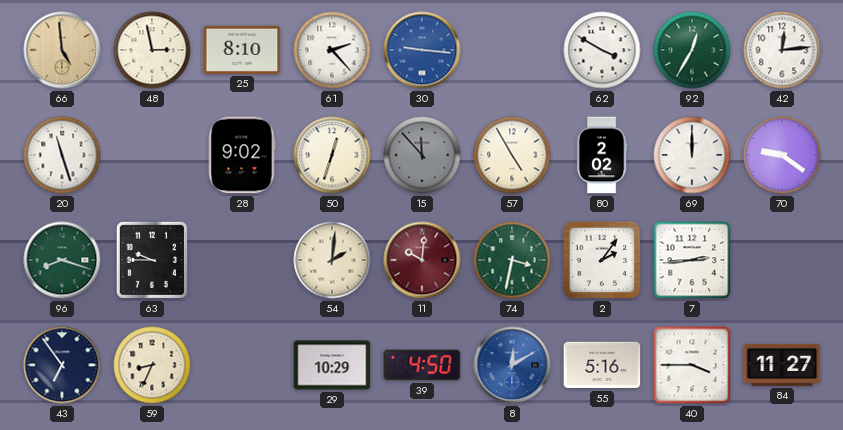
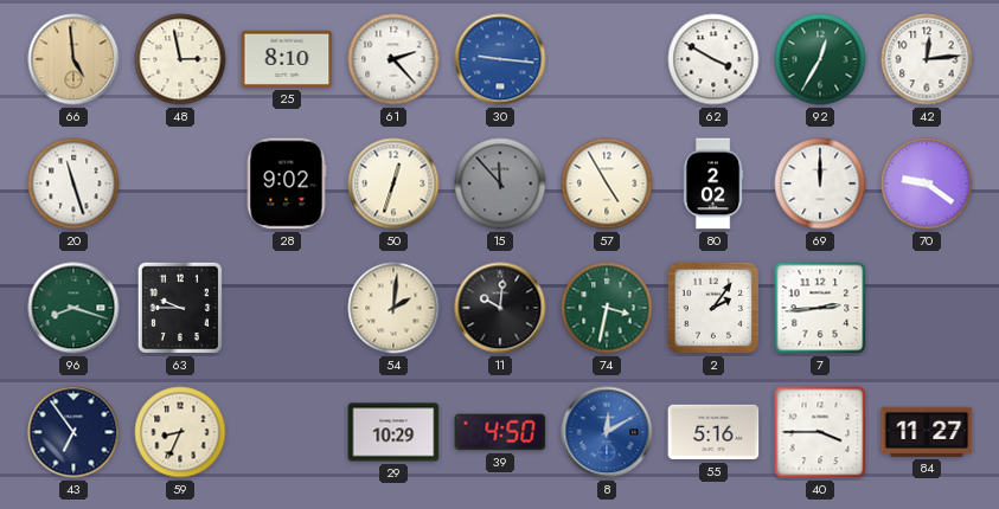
11 dial: burgundy -> black
